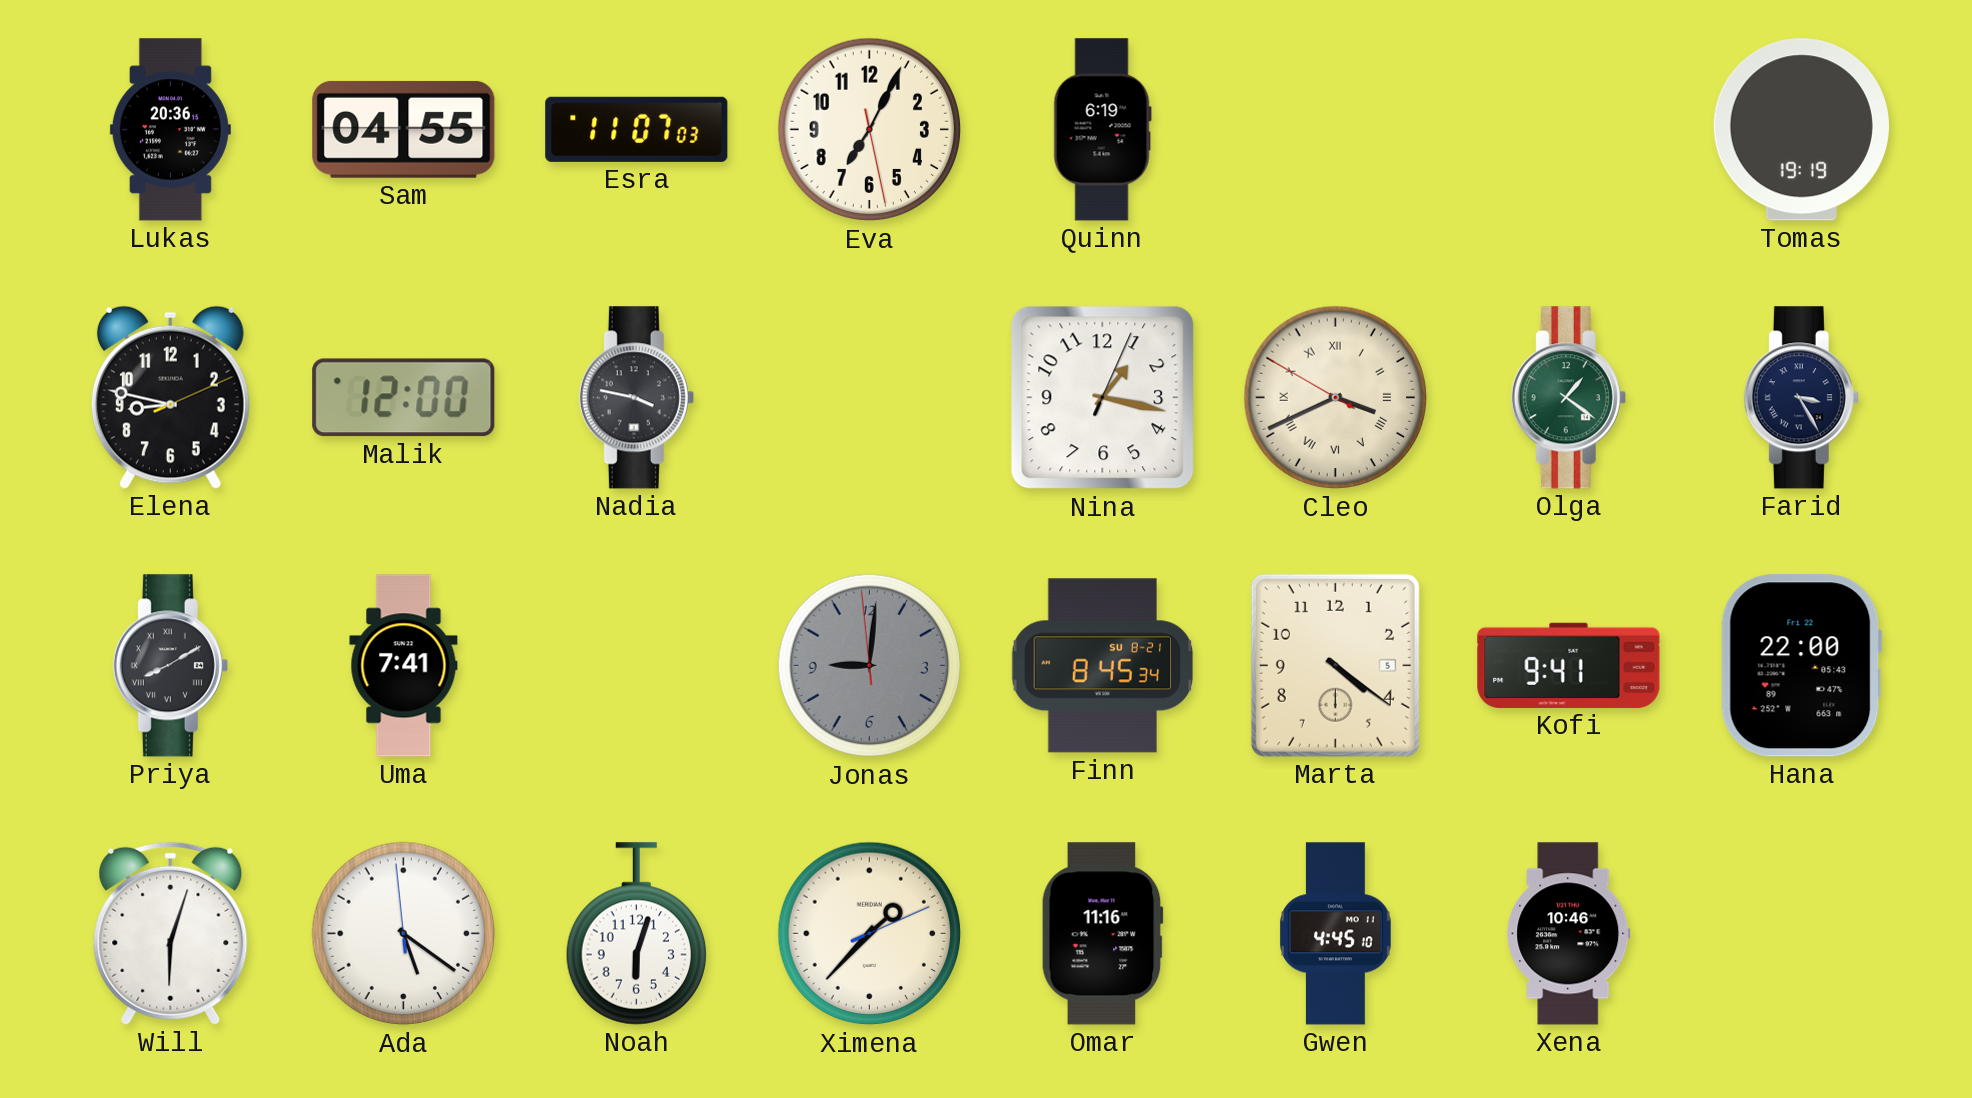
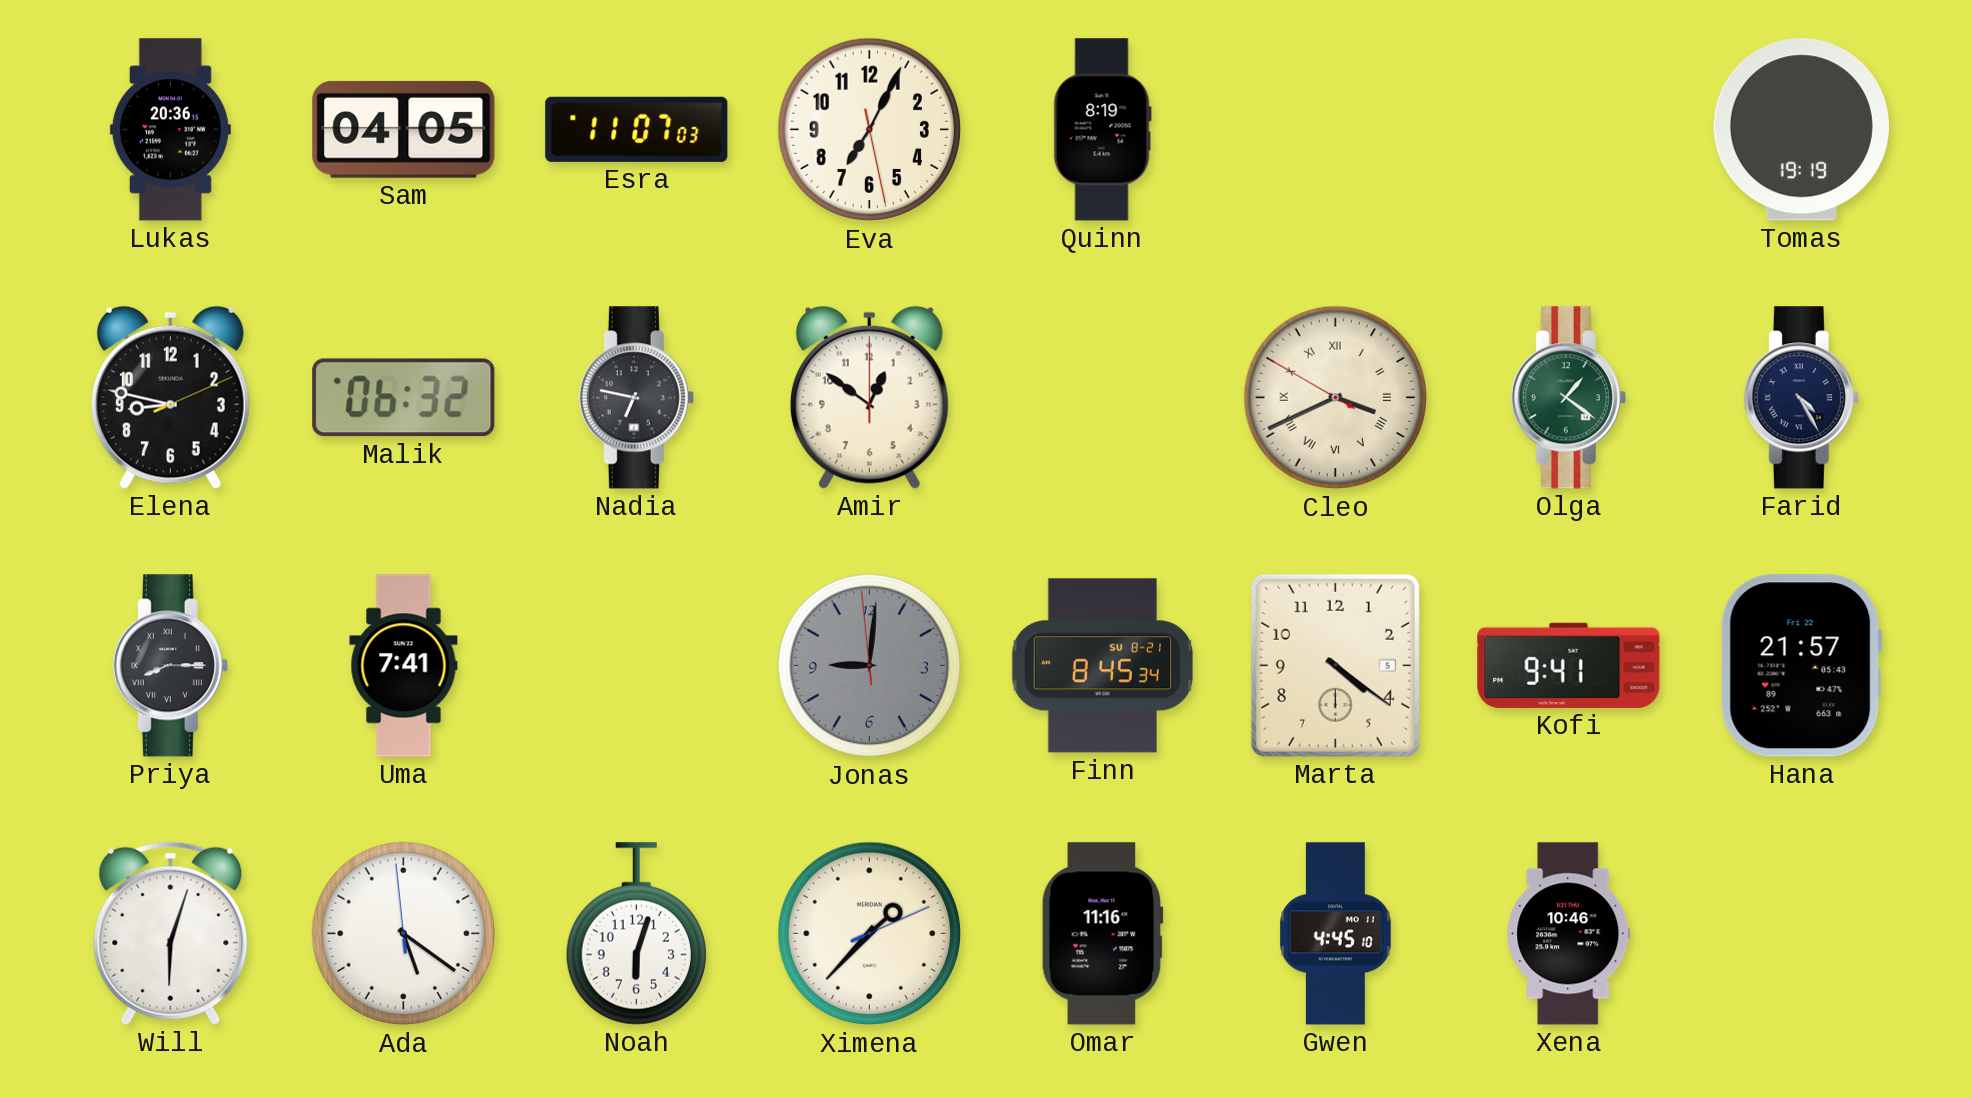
Sam: 04:55 -> 04:05
Quinn: 6:19 -> 8:19
Malik: 12:00 -> 06:32
Nadia: 3:47 -> 6:47
Amir: none -> 12:51
Nina: 1:17 -> none
Farid: 3:25 -> 4:25
Priya: 8:10 -> 8:15
Hana: 22:00 -> 21:57
